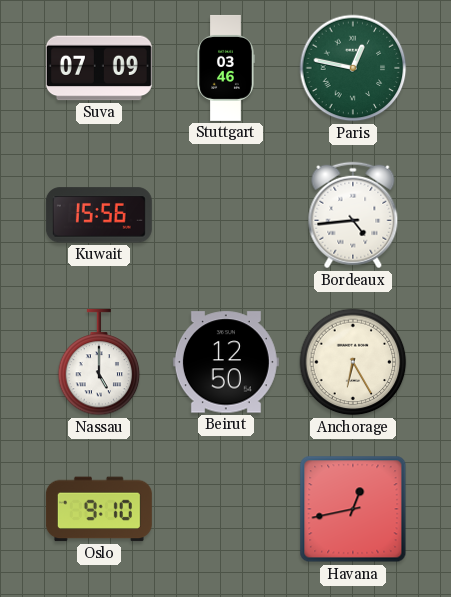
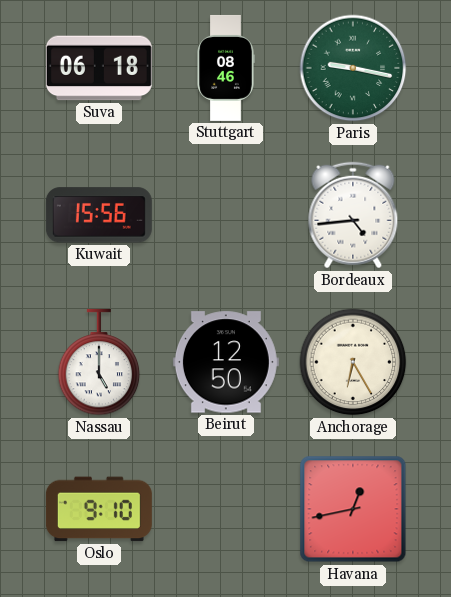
Suva: 07:09 -> 06:18
Stuttgart: 03:46 -> 08:46
Paris: 12:47 -> 9:17
